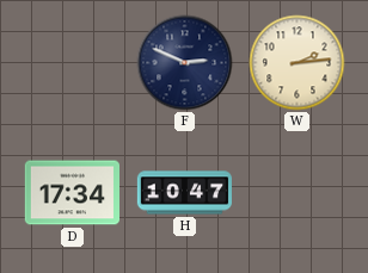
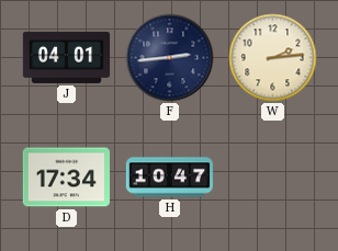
J: none -> 04:01
F: 2:49 -> 2:44
